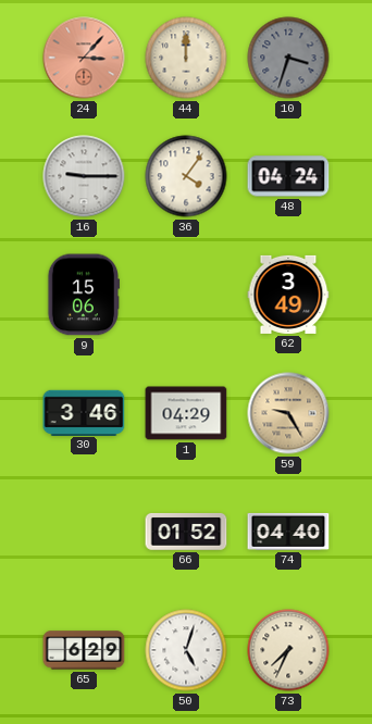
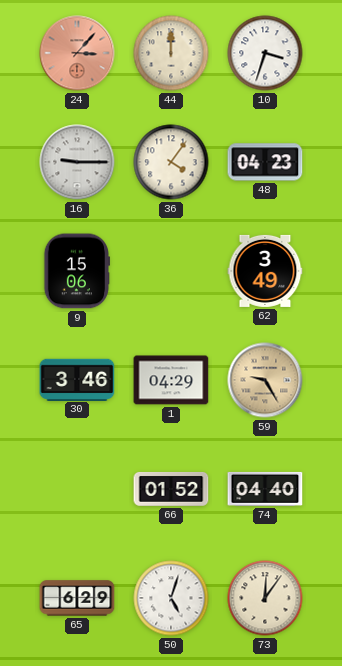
10 dial: grey -> white
48: 04:24 -> 04:23
73: 7:34 -> 12:06
